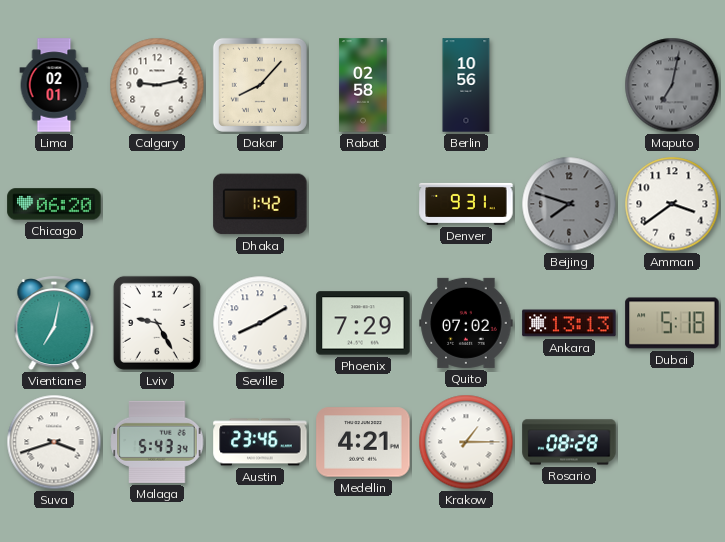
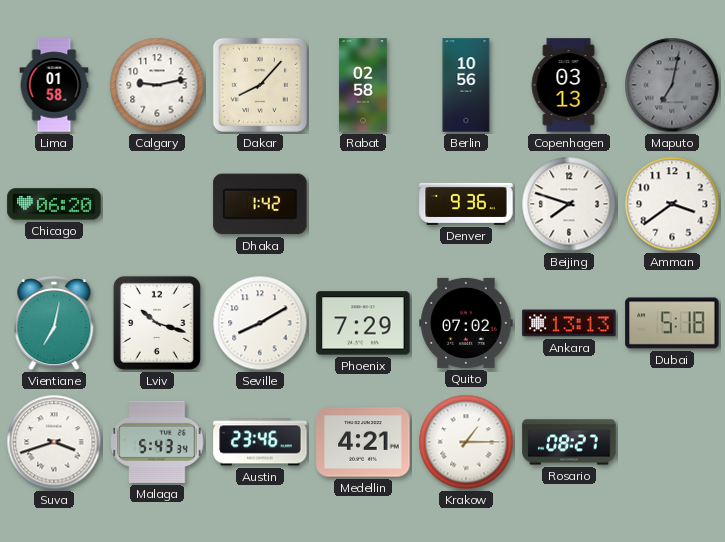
Lima: 02:01 -> 01:58
Copenhagen: none -> 03:13
Denver: 9:31 -> 9:36
Beijing dial: grey -> white
Lviv: 9:25 -> 10:18
Rosario: 08:28 -> 08:27
